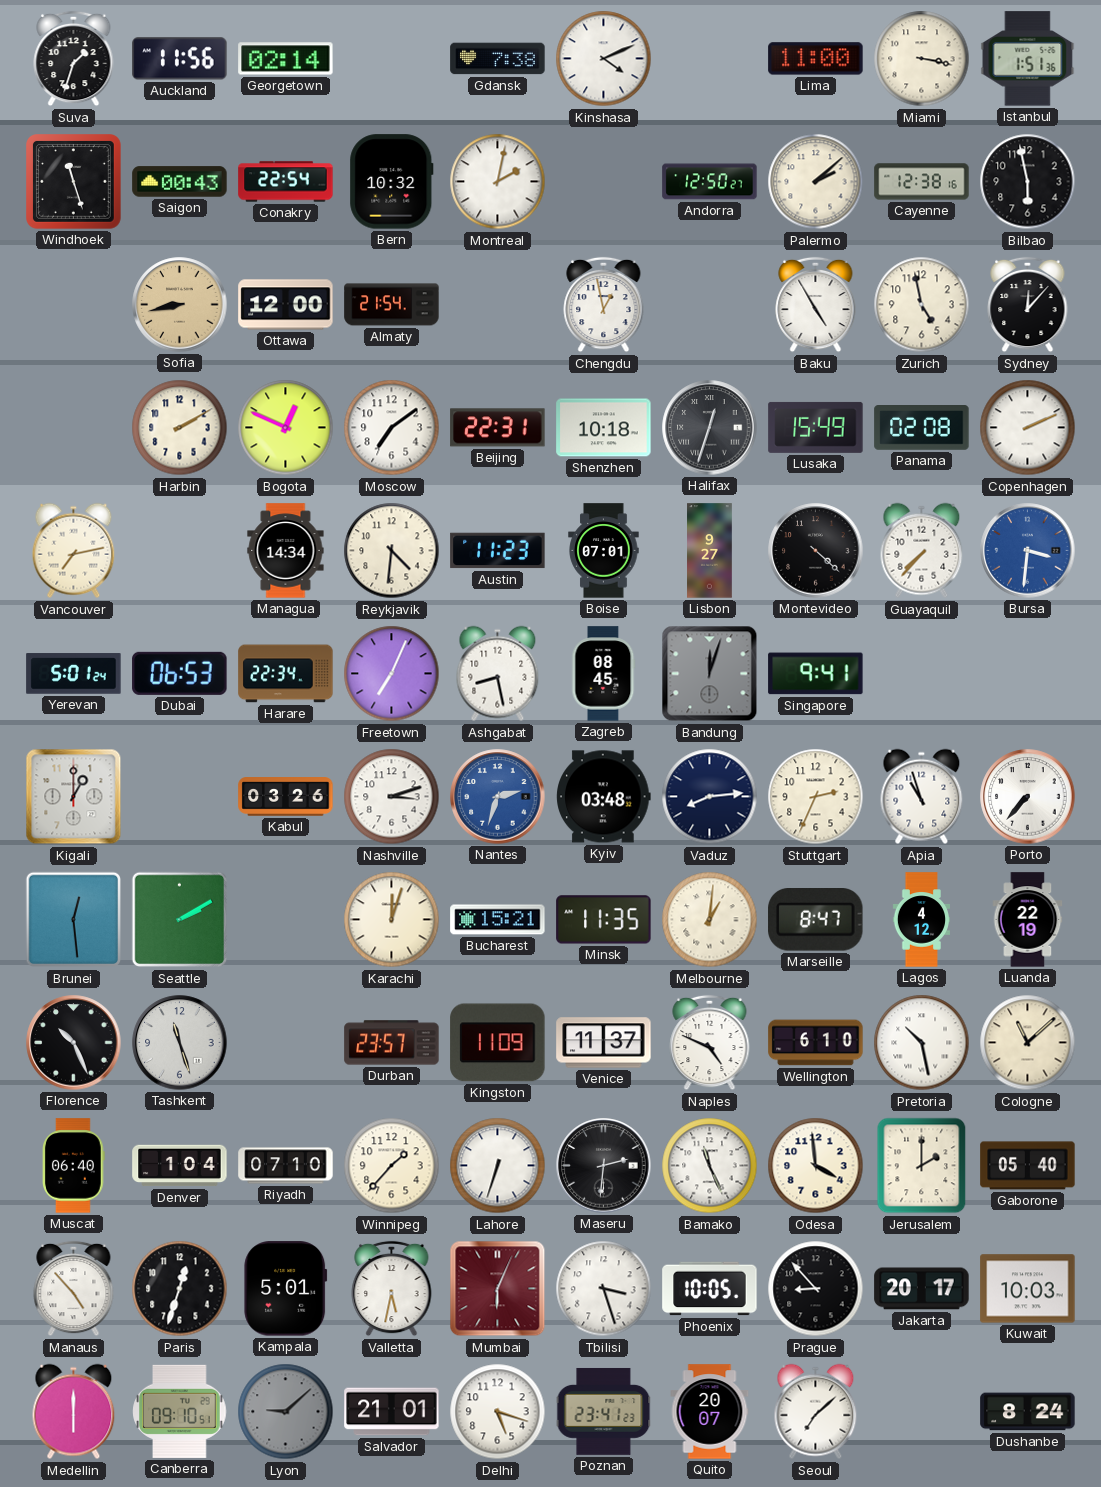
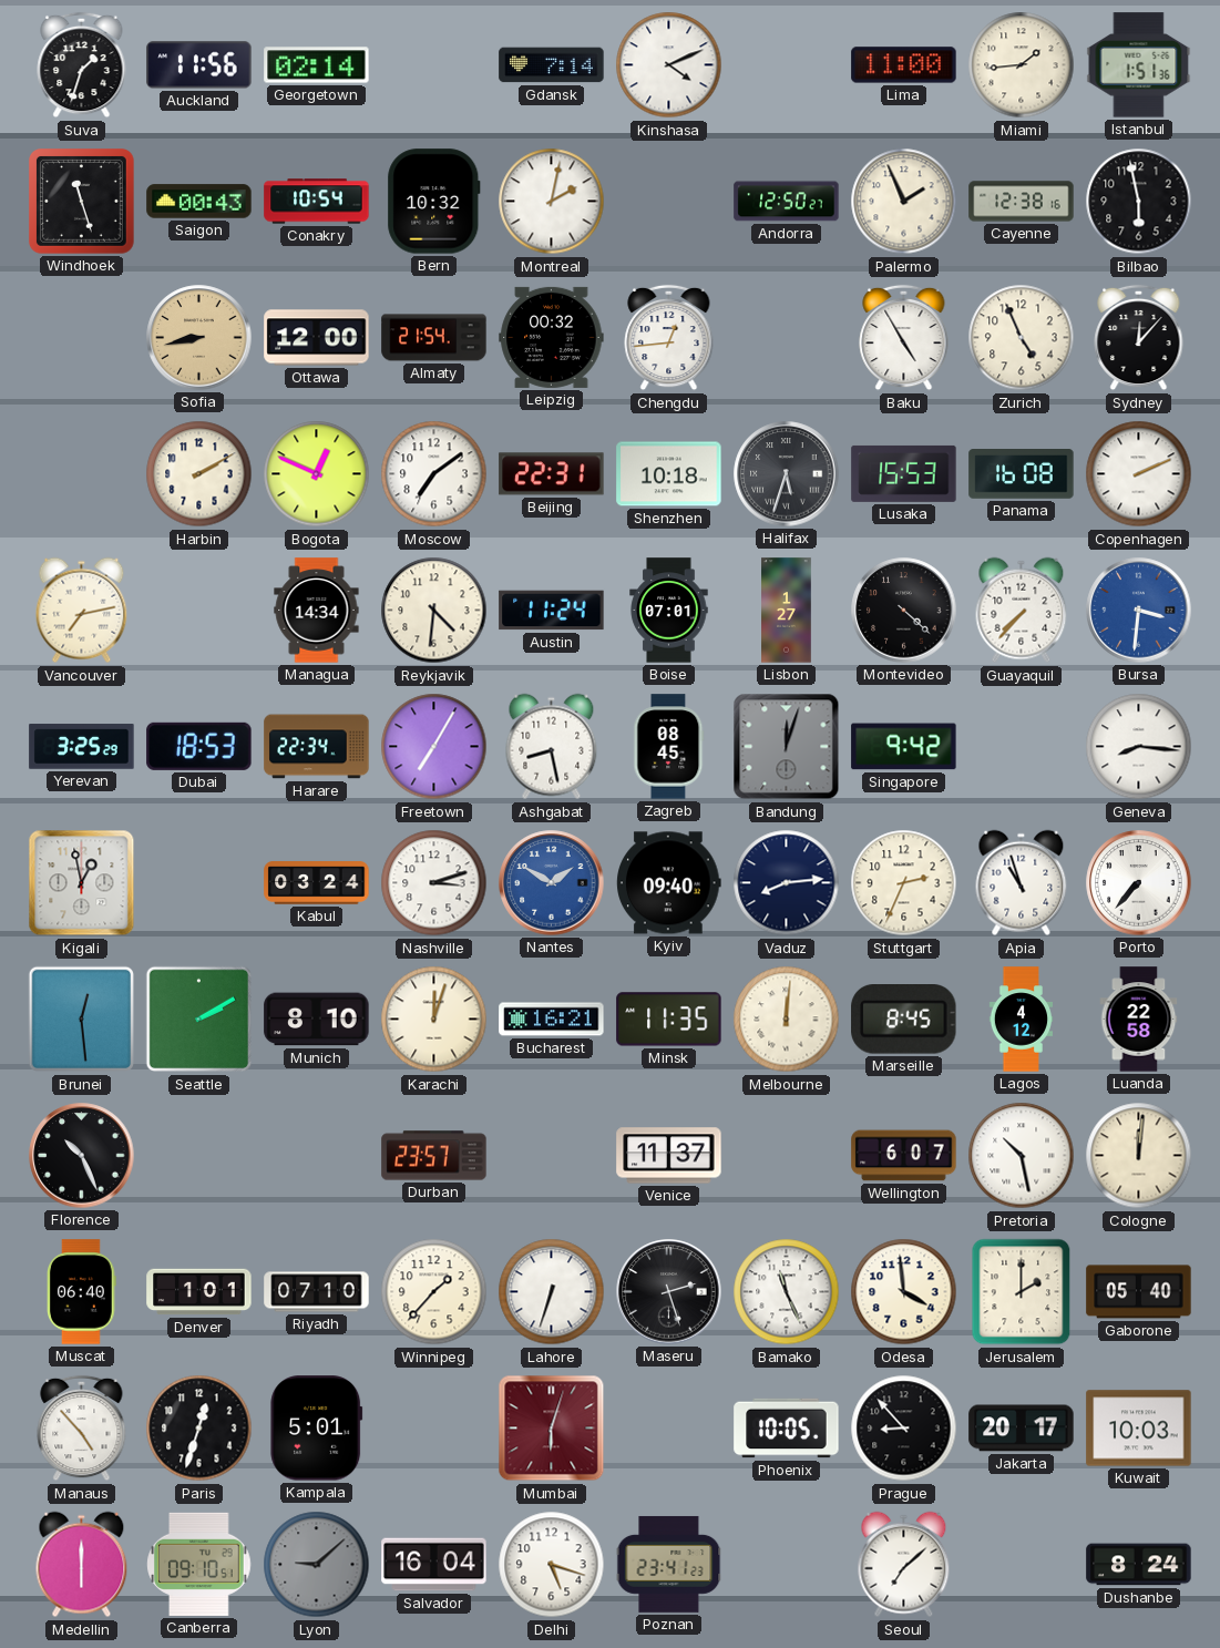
Gdansk: 7:38 -> 7:14
Miami: 3:17 -> 1:44
Conakry: 22:54 -> 10:54
Palermo: 2:08 -> 1:56
Leipzig: none -> 00:32
Chengdu: 12:58 -> 12:44
Zurich: 4:58 -> 4:56
Halifax: 12:33 -> 5:33
Lusaka: 15:49 -> 15:53
Panama: 02:08 -> 16:08
Austin: 11:23 -> 11:24
Lisbon: 9:27 -> 1:27
Yerevan: 5:01 -> 3:25
Dubai: 06:53 -> 18:53
Freetown: 7:04 -> 7:05
Singapore: 9:41 -> 9:42
Geneva: none -> 8:16
Kigali: 1:00 -> 12:58
Kabul: 03:26 -> 03:24
Nantes: 2:33 -> 1:50
Kyiv: 03:48 -> 09:40
Munich: none -> 8:10
Bucharest: 15:21 -> 16:21
Melbourne: 1:01 -> 12:01
Marseille: 8:47 -> 8:45
Luanda: 22:19 -> 22:58
Tashkent: 11:27 -> none
Kingston: 11:09 -> none
Naples: 4:49 -> none
Wellington: 6:10 -> 6:07
Cologne: 11:08 -> 12:01
Denver: 1:04 -> 1:01
Maseru: 2:31 -> 2:27
Valletta: 5:32 -> none
Mumbai: 6:04 -> 6:03
Tbilisi: 3:27 -> none
Salvador: 21:01 -> 16:04
Quito: 20:07 -> none
